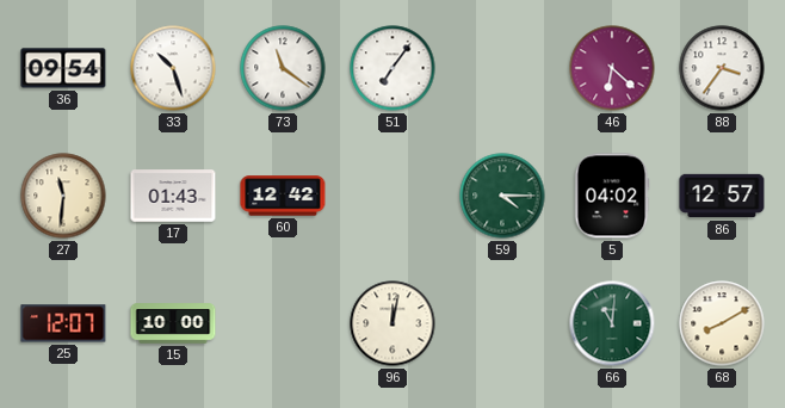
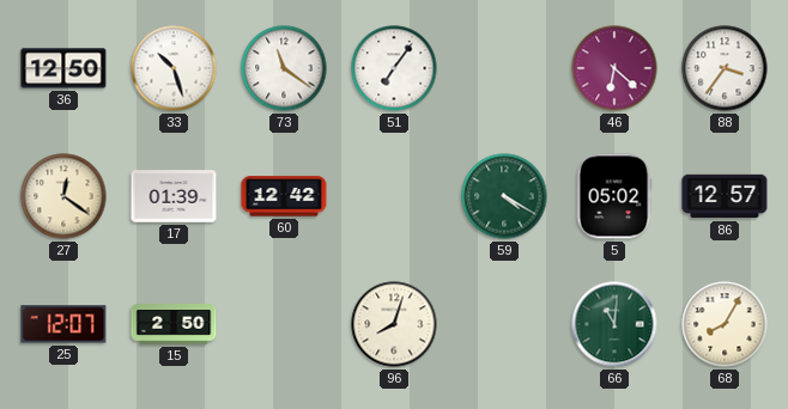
36: 09:54 -> 12:50
27: 11:31 -> 12:21
17: 01:43 -> 01:39
59: 4:15 -> 4:20
5: 04:02 -> 05:02
15: 10:00 -> 2:50
96: 12:02 -> 8:03
68: 8:10 -> 8:05
